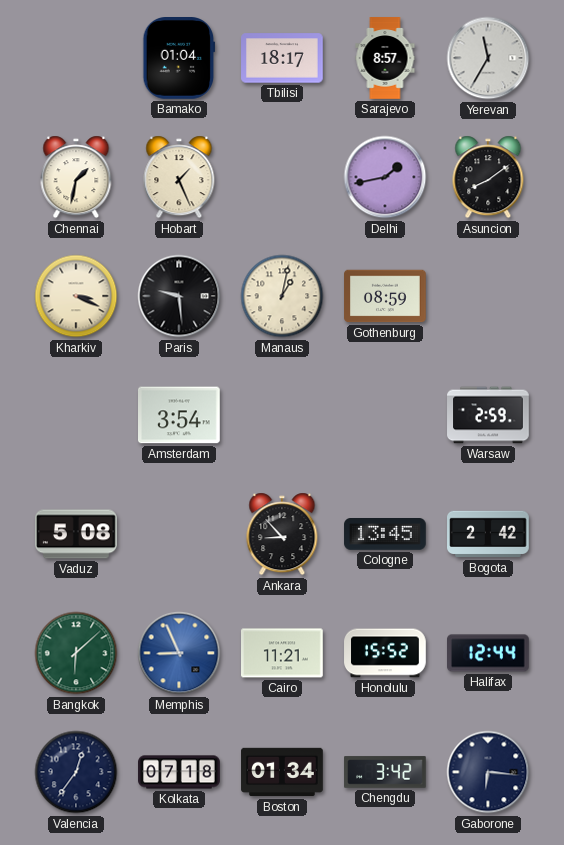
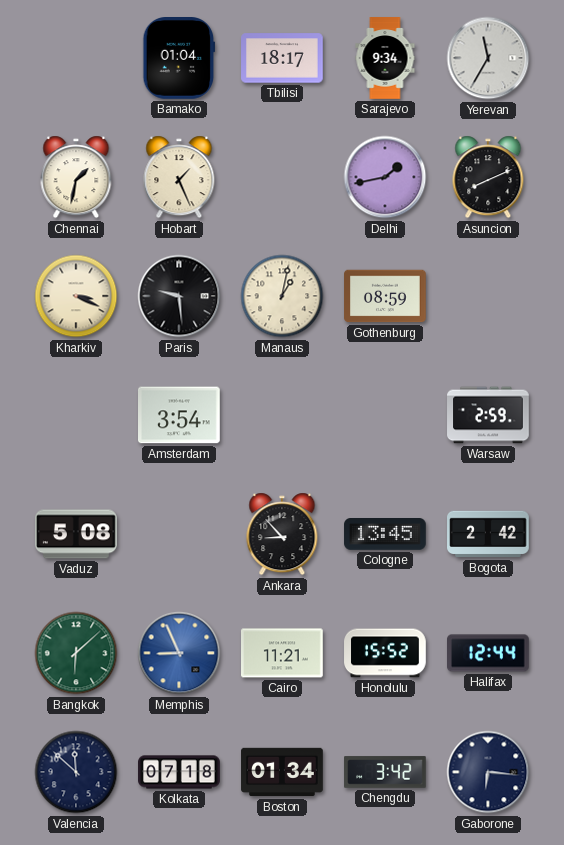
Sarajevo: 8:57 -> 9:34
Asuncion: 8:09 -> 8:11
Valencia: 12:36 -> 11:52
